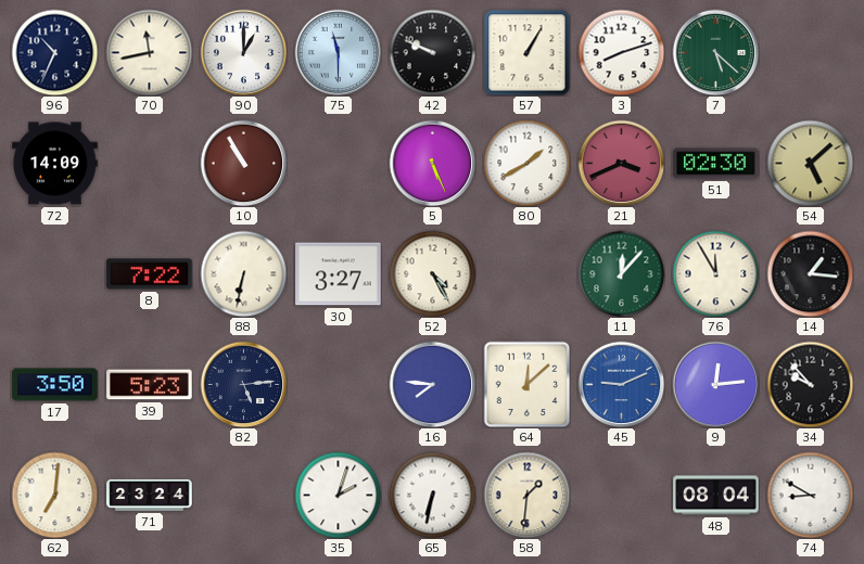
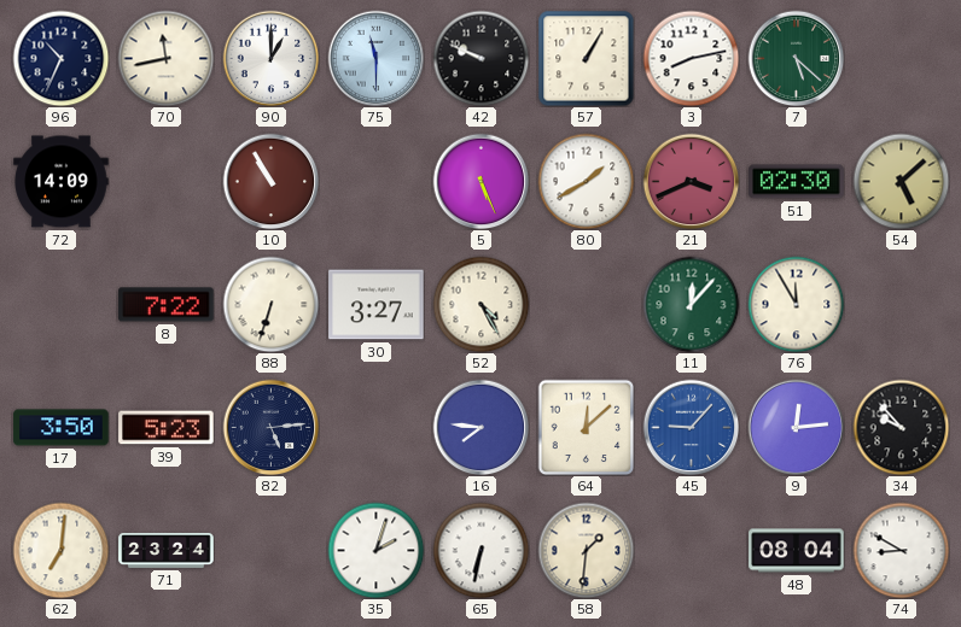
3: 8:12 -> 8:13
88: 6:32 -> 6:33
14: 1:16 -> none
45: 9:11 -> 9:07
